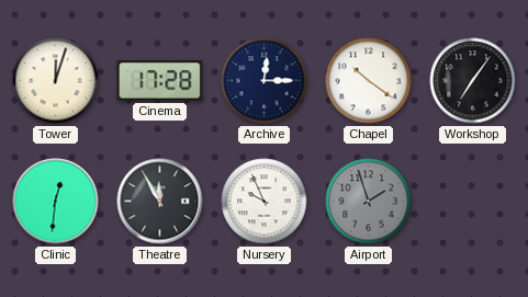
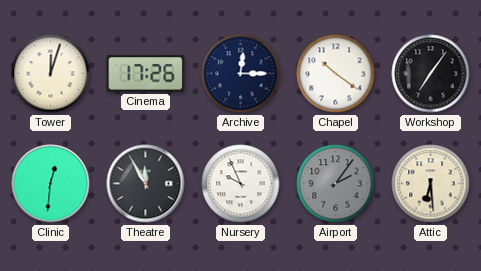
Cinema: 17:28 -> 17:26
Airport: 1:57 -> 2:06
Attic: none -> 6:29
